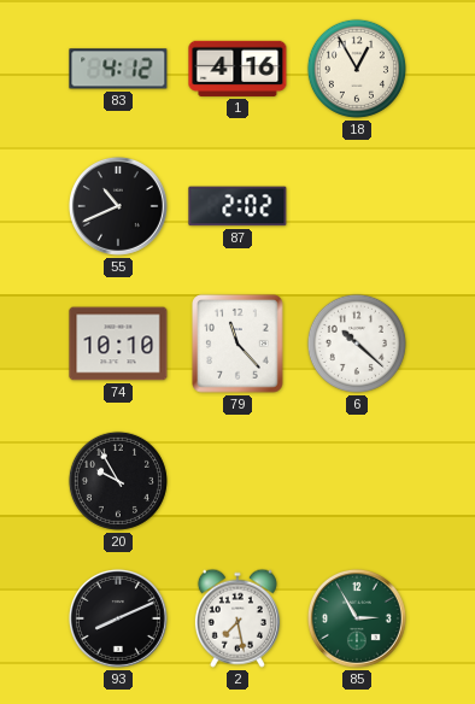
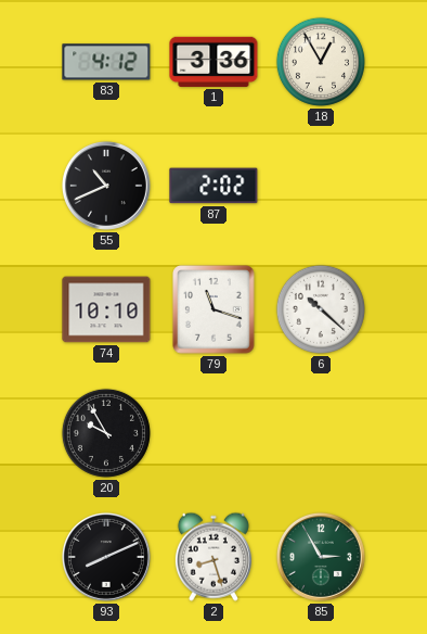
1: 4:16 -> 3:36
79: 11:23 -> 11:18
2: 7:28 -> 8:27
